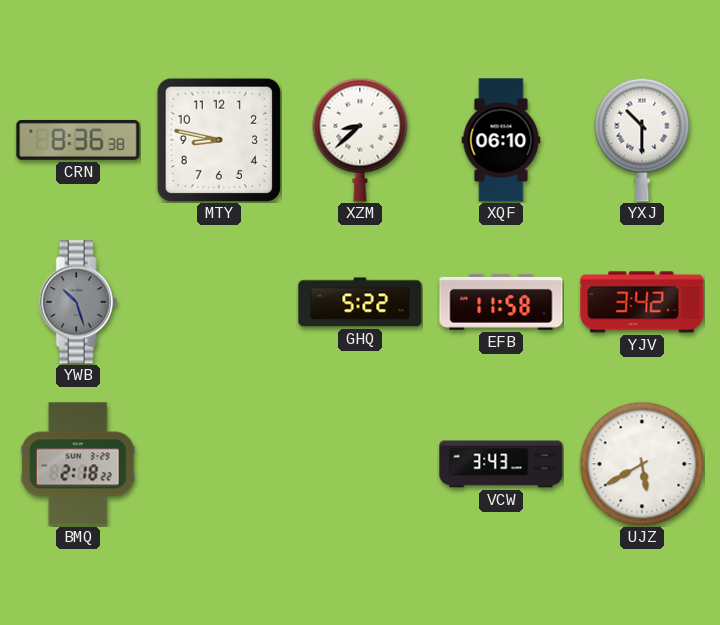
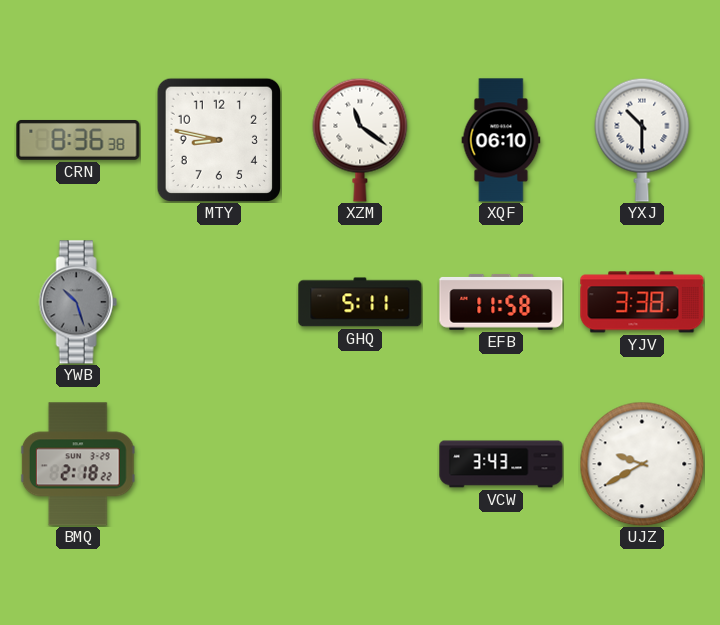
XZM: 8:38 -> 11:21
GHQ: 5:22 -> 5:11
YJV: 3:42 -> 3:38
UJZ: 5:40 -> 9:40
